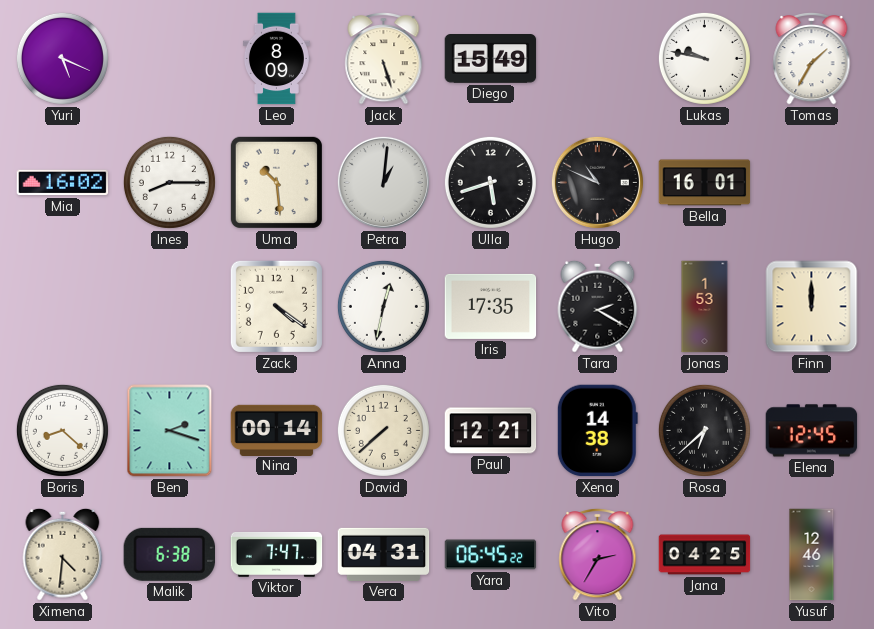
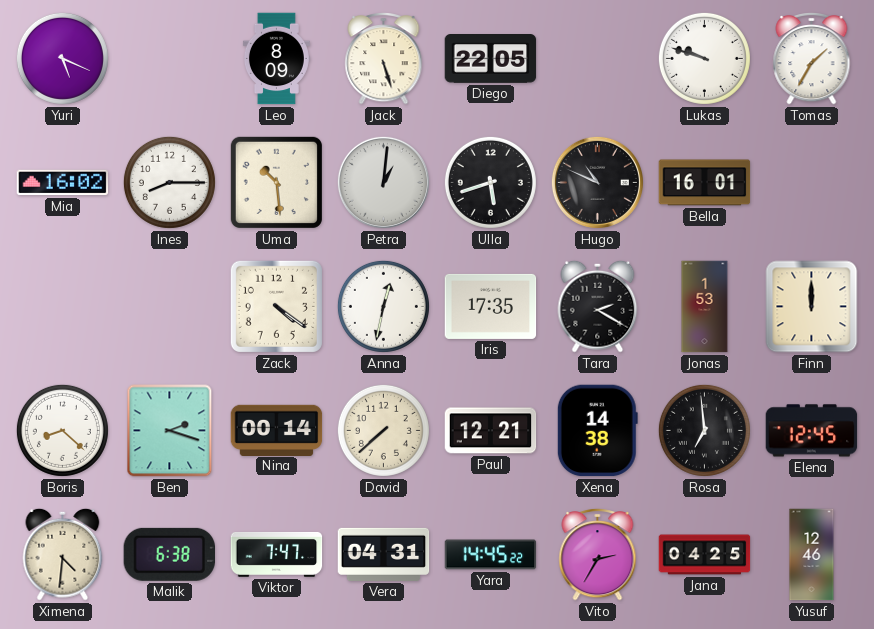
Diego: 15:49 -> 22:05
Lukas: 9:47 -> 9:48
Rosa: 6:38 -> 6:59
Yara: 06:45 -> 14:45
